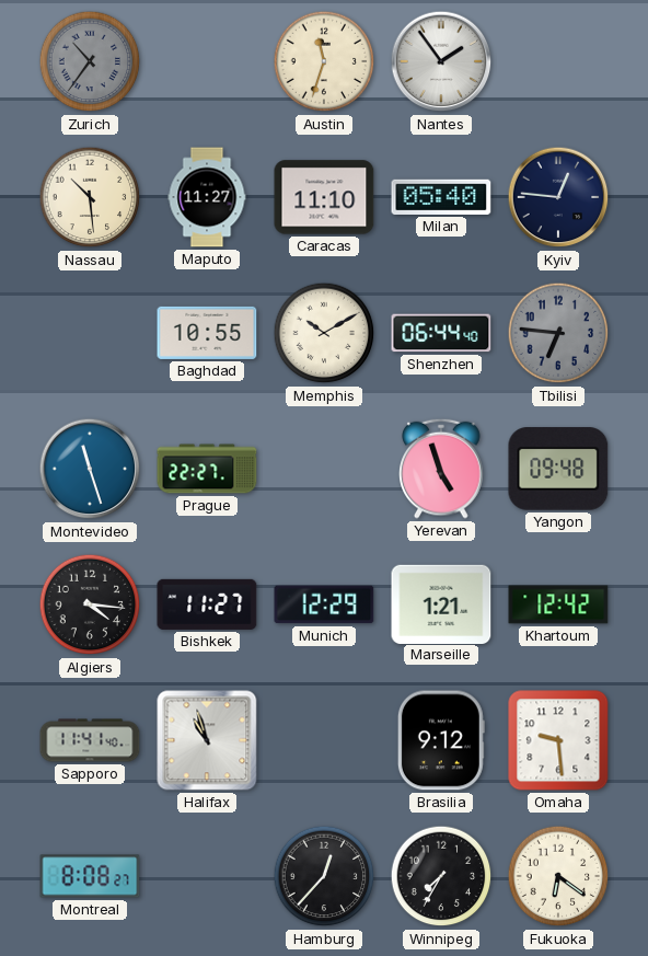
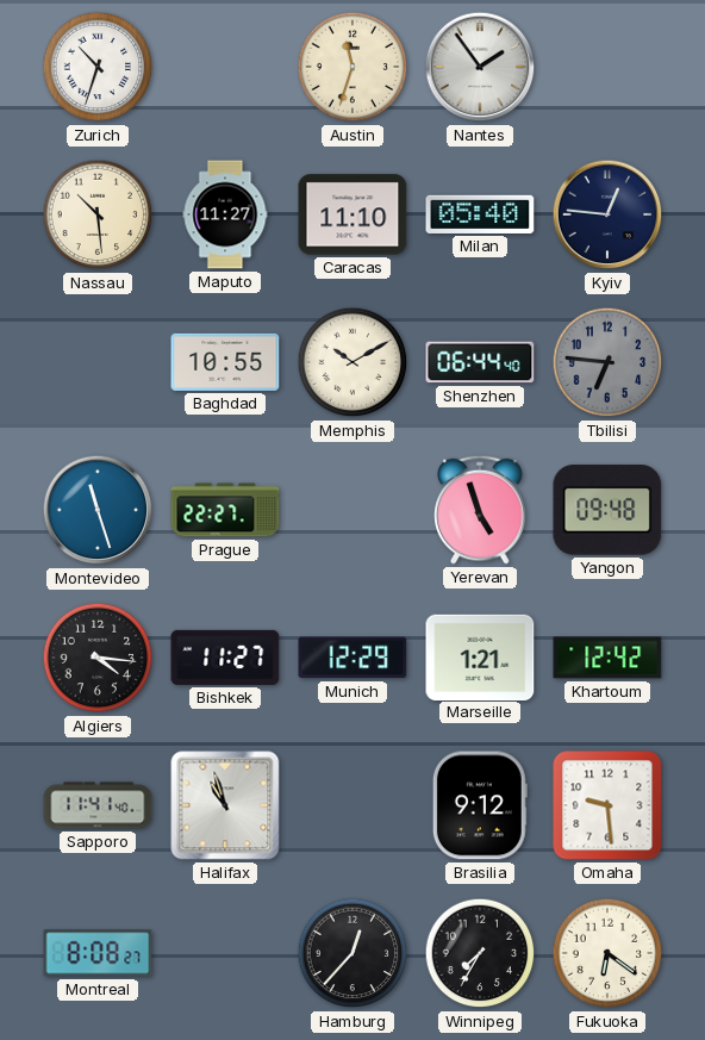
Zurich: 10:36 -> 10:33
Zurich dial: grey -> white
